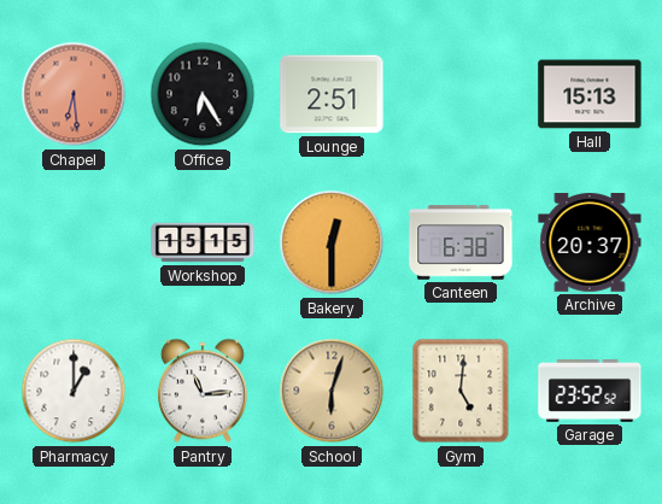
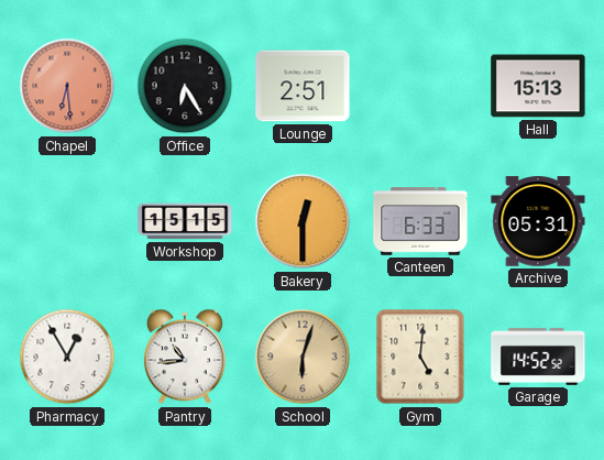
Canteen: 6:38 -> 6:33
Archive: 20:37 -> 05:31
Pharmacy: 1:00 -> 12:55
Pantry: 11:14 -> 10:44
Garage: 23:52 -> 14:52
